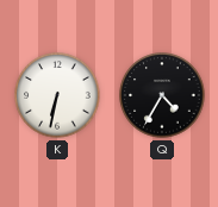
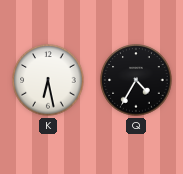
K: 6:32 -> 6:28
